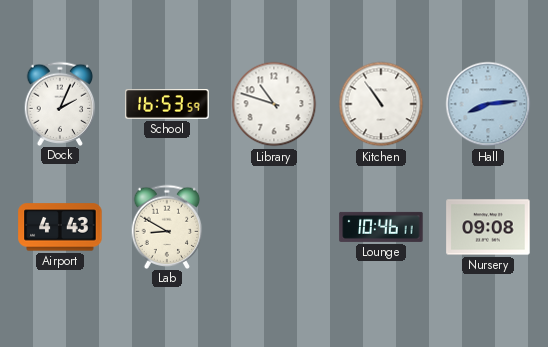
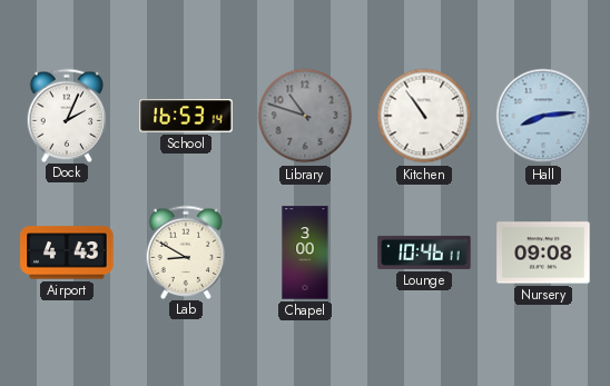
School: 16:53:59 -> 16:53:14
Library dial: white -> grey
Chapel: none -> 3:00
